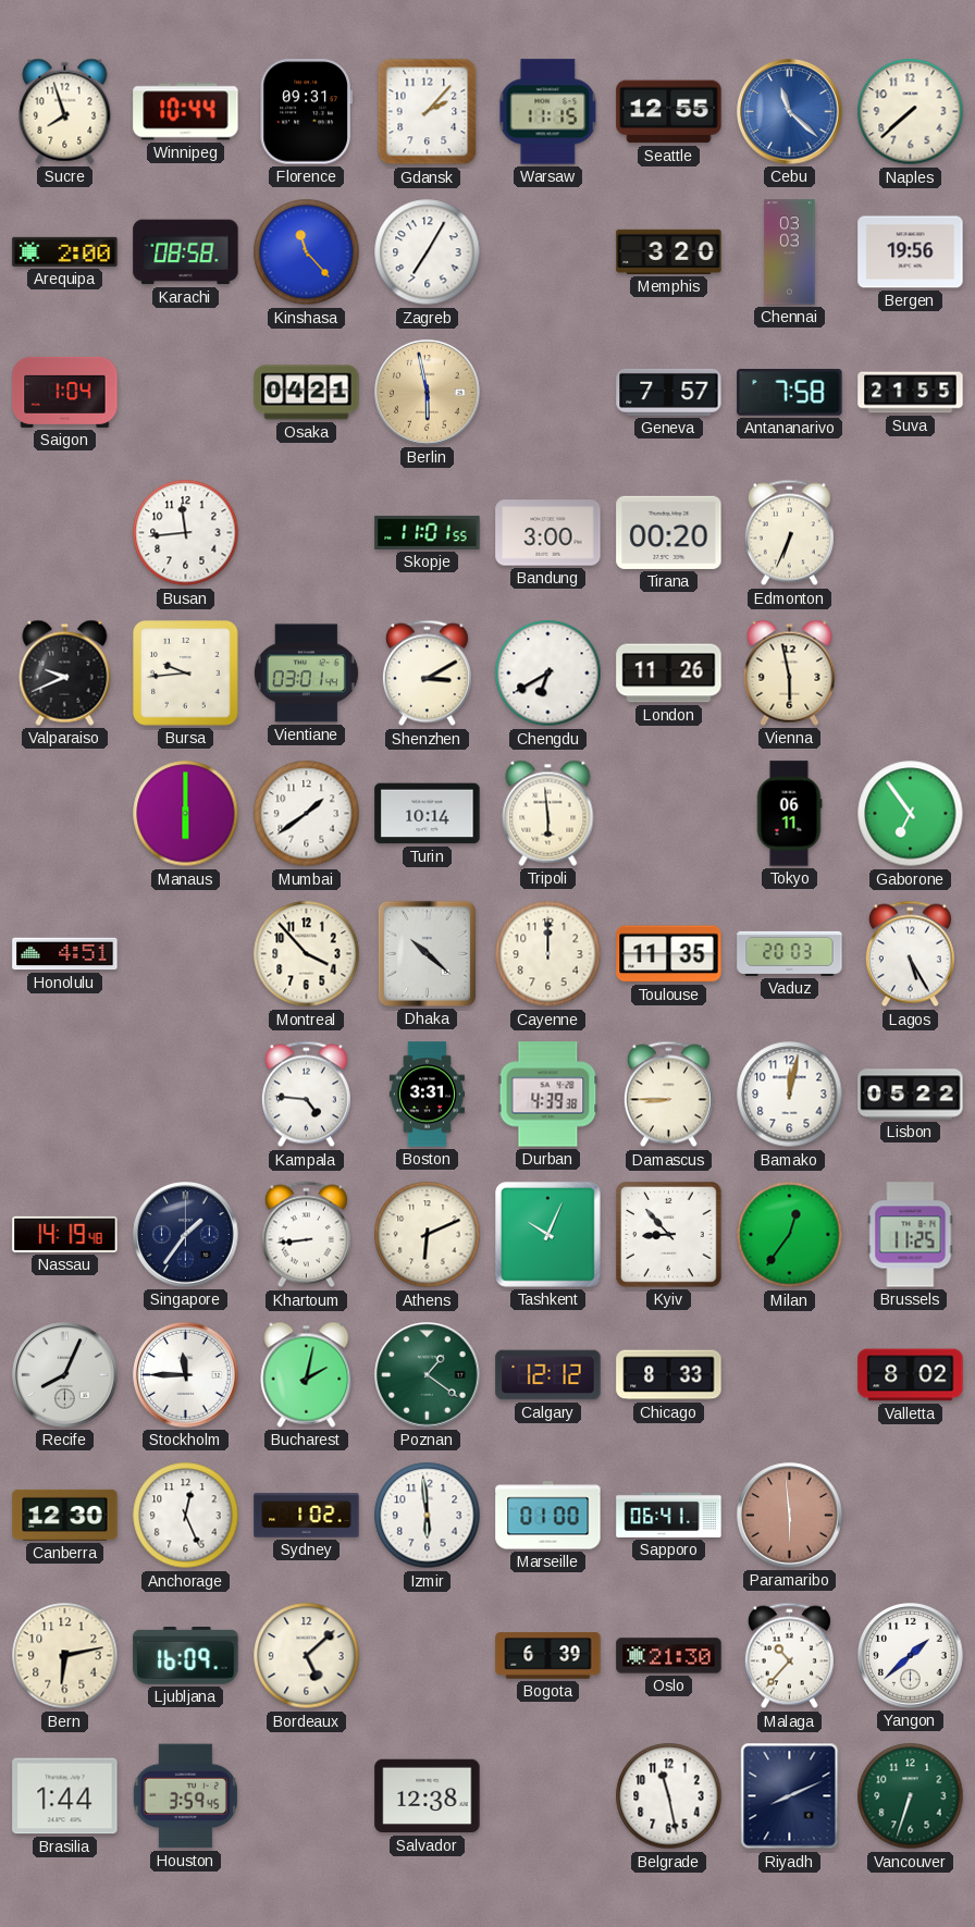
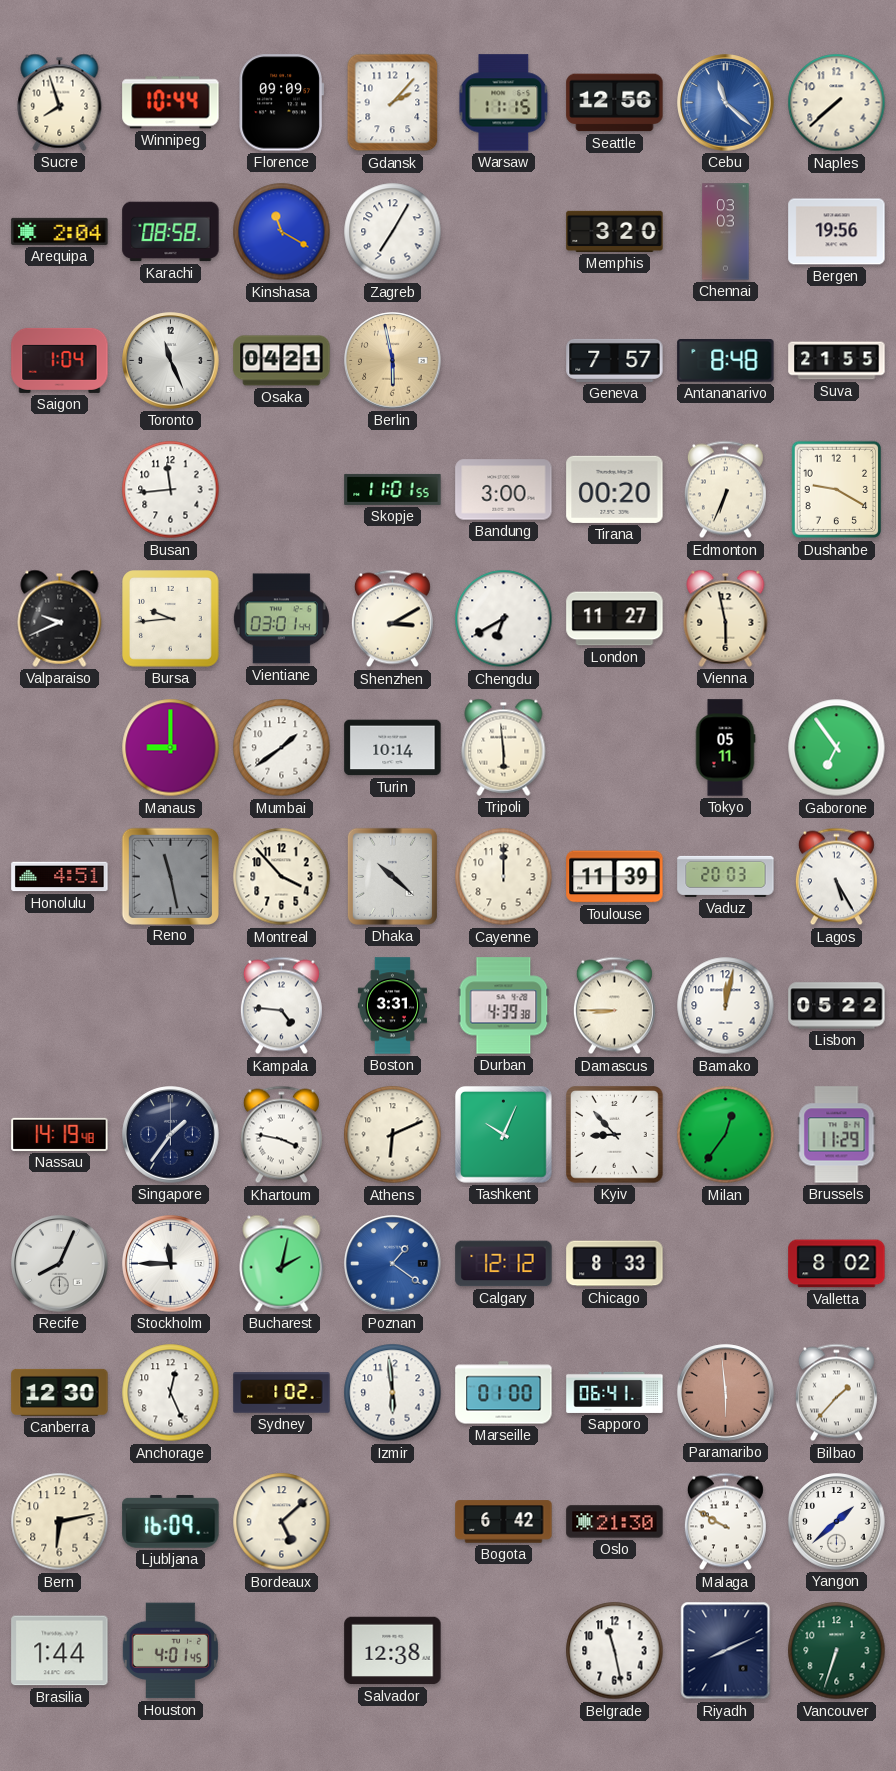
Florence: 09:31 -> 09:09
Seattle: 12:55 -> 12:56
Arequipa: 2:00 -> 2:04
Kinshasa: 11:23 -> 11:20
Toronto: none -> 11:26
Antananarivo: 7:58 -> 8:48
Dushanbe: none -> 9:20
London: 11:26 -> 11:27
Manaus: 6:00 -> 9:00
Tokyo: 06:11 -> 05:11
Reno: none -> 11:28
Toulouse: 11:35 -> 11:39
Khartoum: 8:44 -> 3:47
Brussels: 11:25 -> 11:29
Poznan dial: green -> blue
Bilbao: none -> 1:37
Bogota: 6:39 -> 6:42
Malaga: 10:37 -> 9:50
Houston: 3:59 -> 4:01
